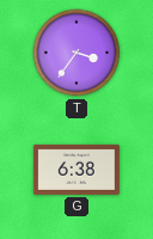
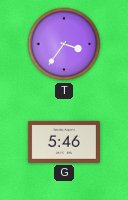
G: 6:38 -> 5:46
